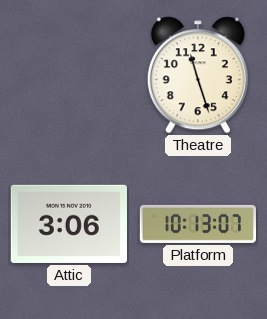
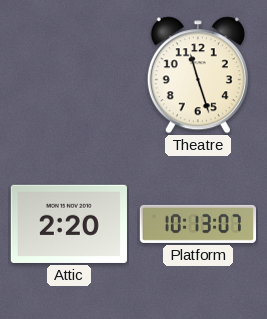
Attic: 3:06 -> 2:20
